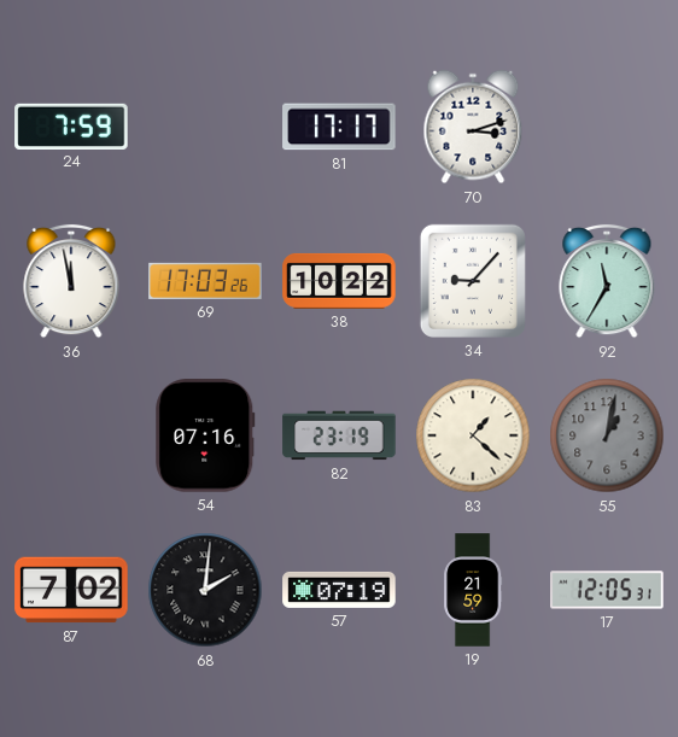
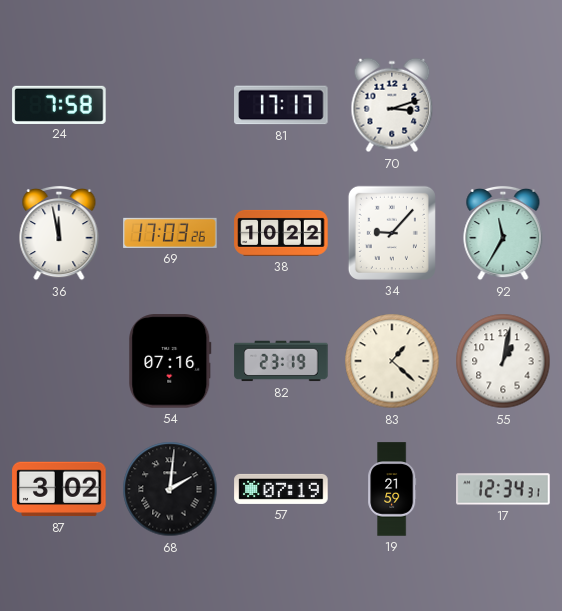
24: 7:59 -> 7:58
55 dial: grey -> white
87: 7:02 -> 3:02
17: 12:05 -> 12:34
